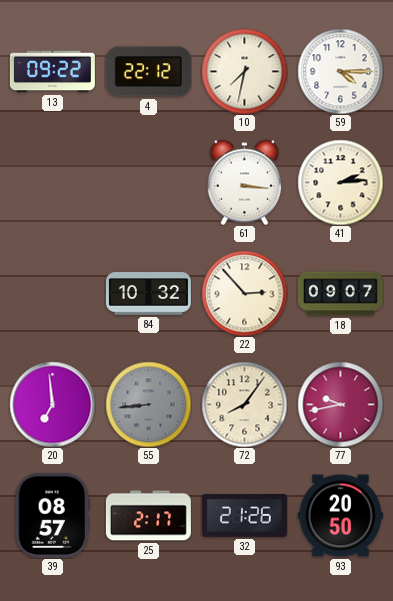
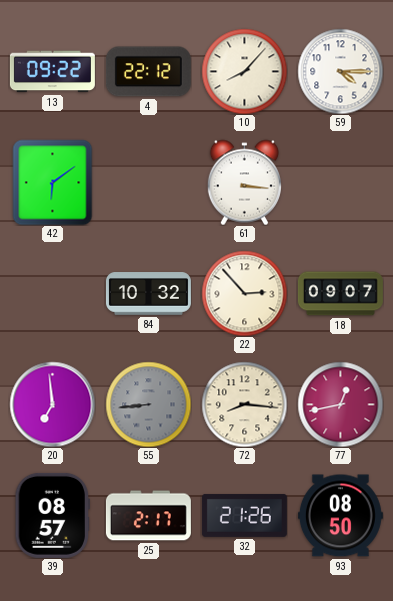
10: 7:32 -> 8:07
42: none -> 6:09
41: 2:14 -> none
72: 8:06 -> 8:16
77: 9:43 -> 12:43
93: 20:50 -> 08:50
